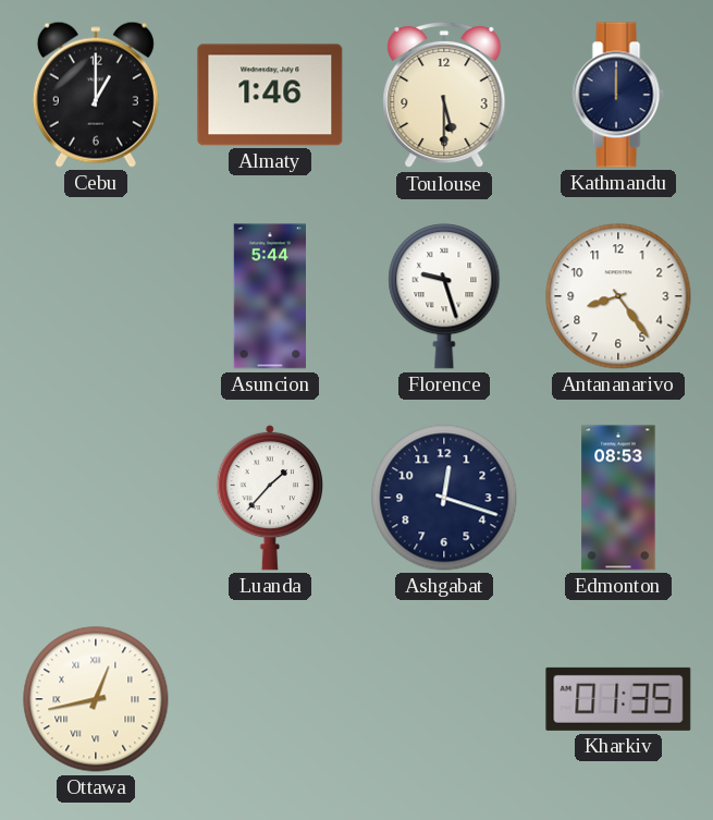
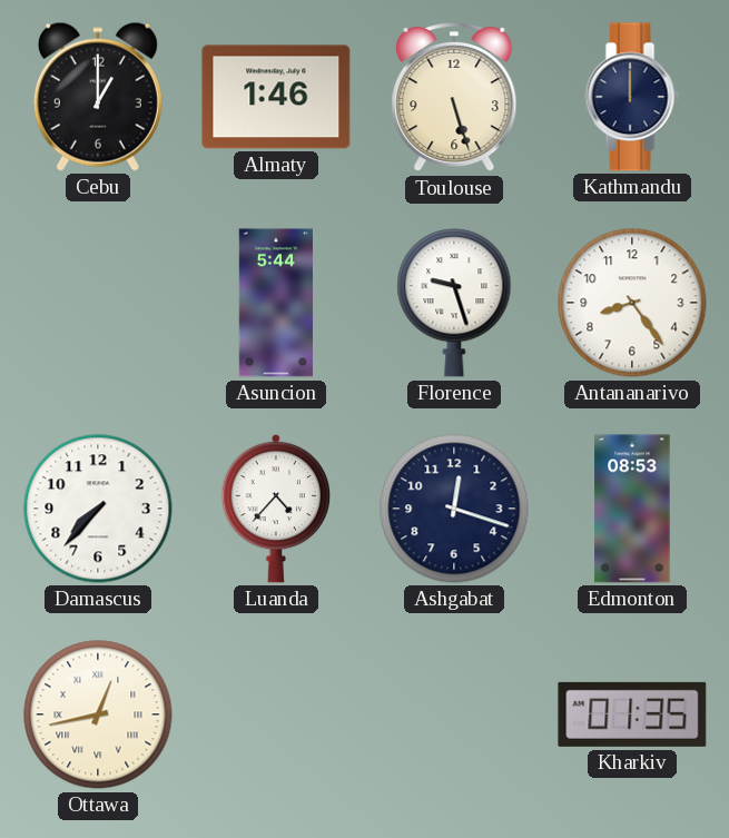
Toulouse: 5:30 -> 5:27
Damascus: none -> 7:37
Luanda: 1:37 -> 4:37
